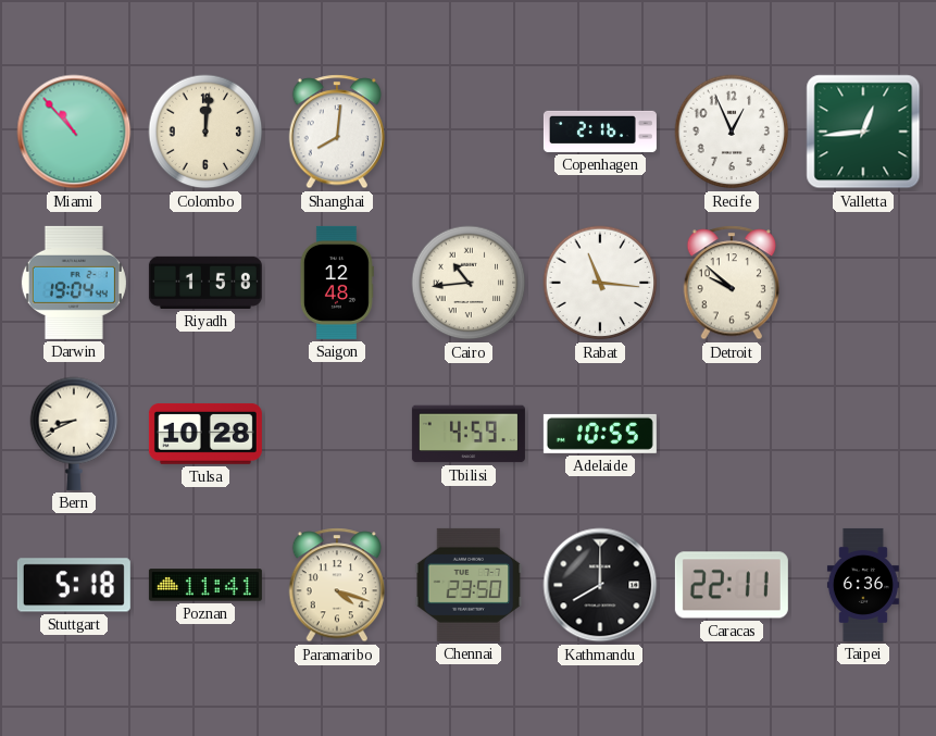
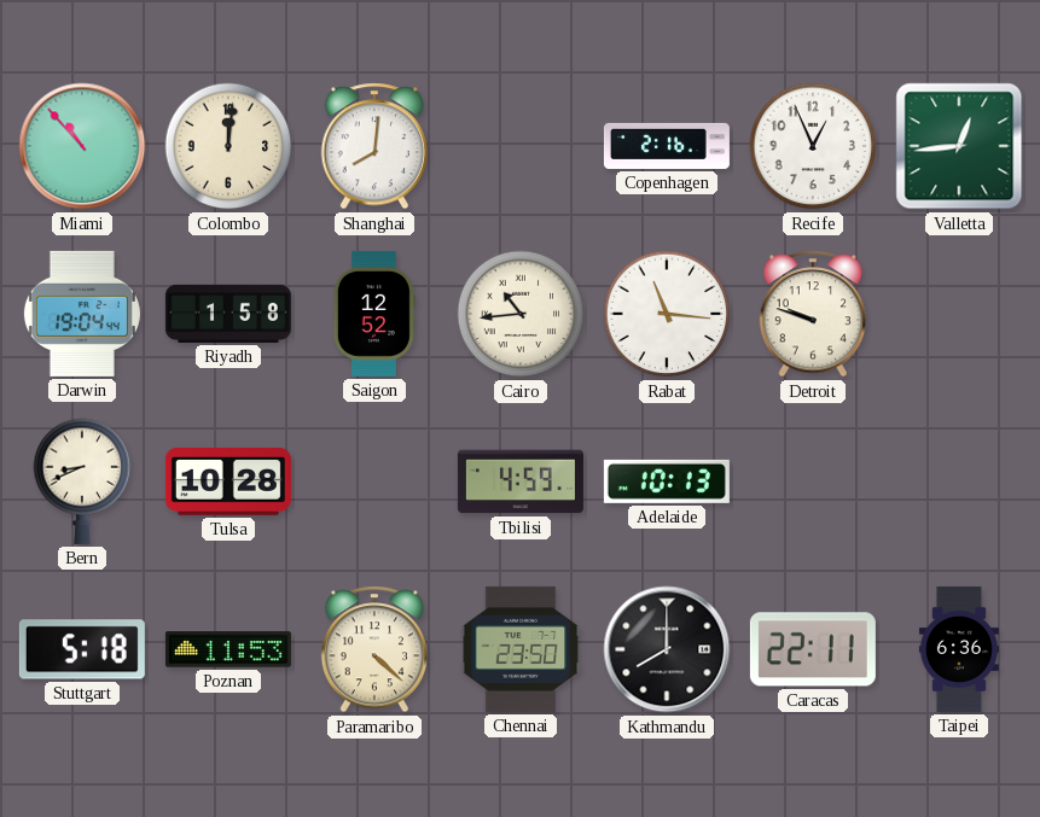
Saigon: 12:48 -> 12:52
Detroit: 9:52 -> 9:48
Adelaide: 10:55 -> 10:13
Poznan: 11:41 -> 11:53
Paramaribo: 4:18 -> 4:22
